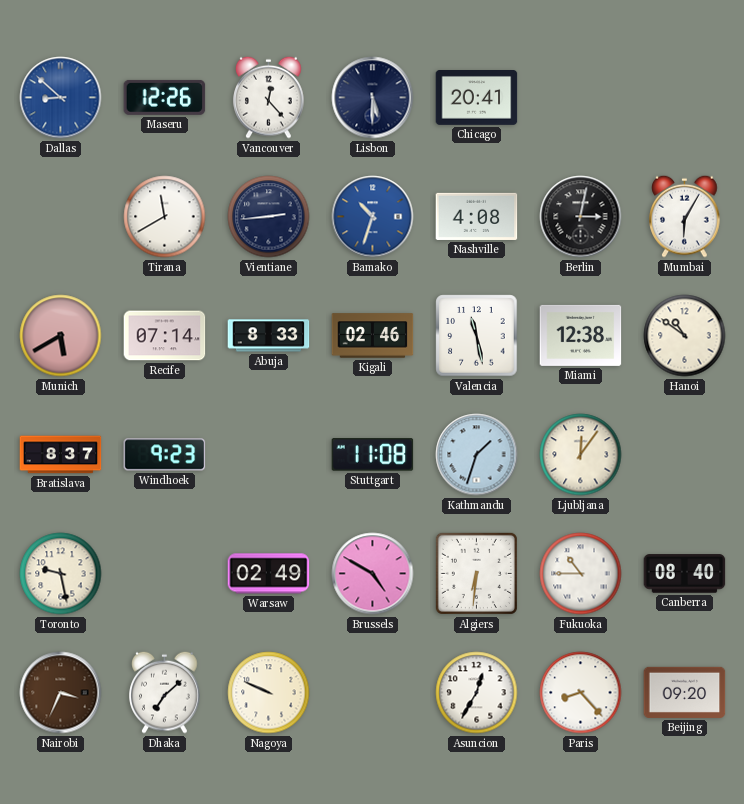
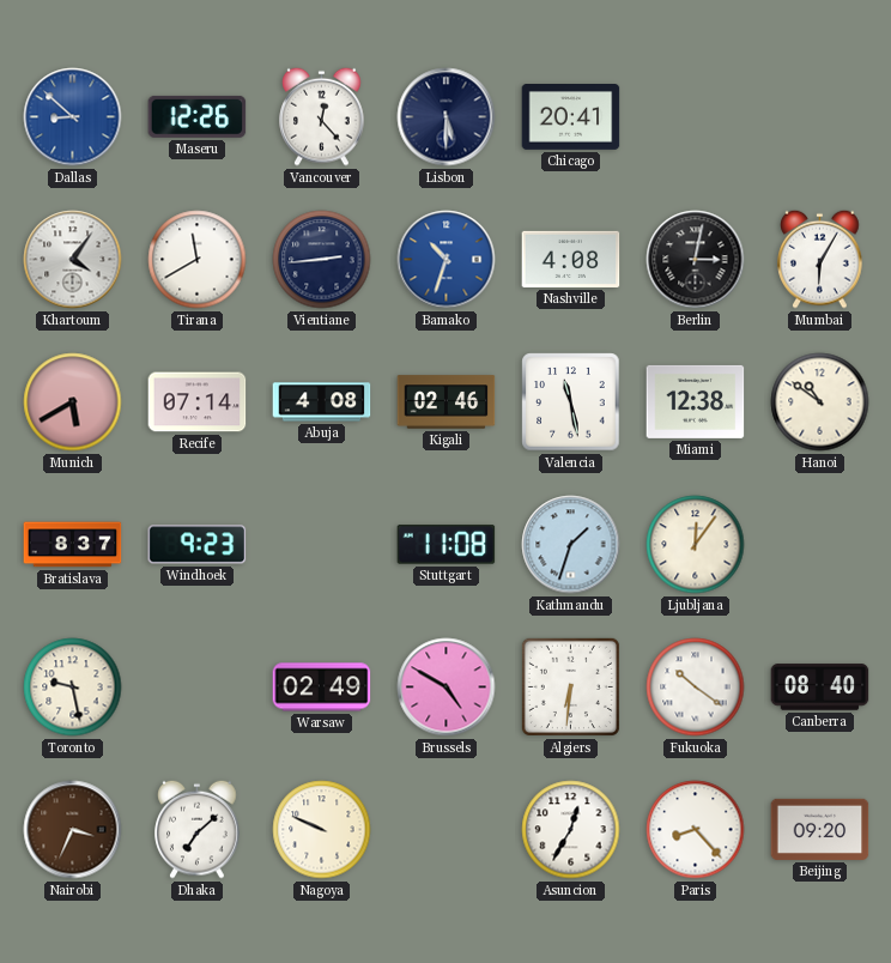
Khartoum: none -> 4:06
Abuja: 8:33 -> 4:08
Fukuoka: 10:45 -> 10:21
